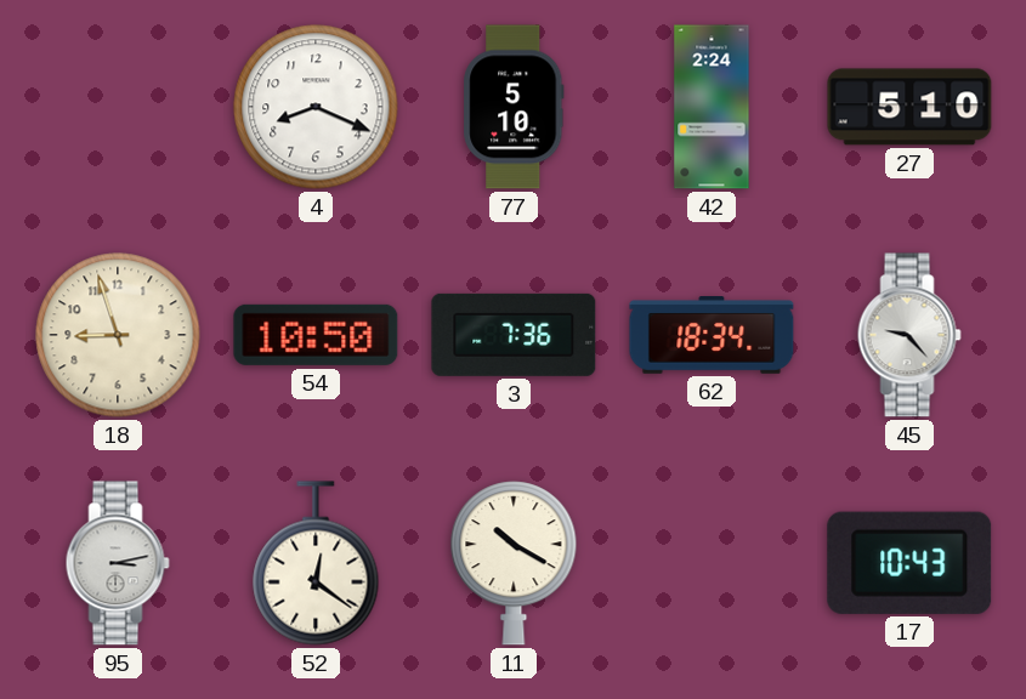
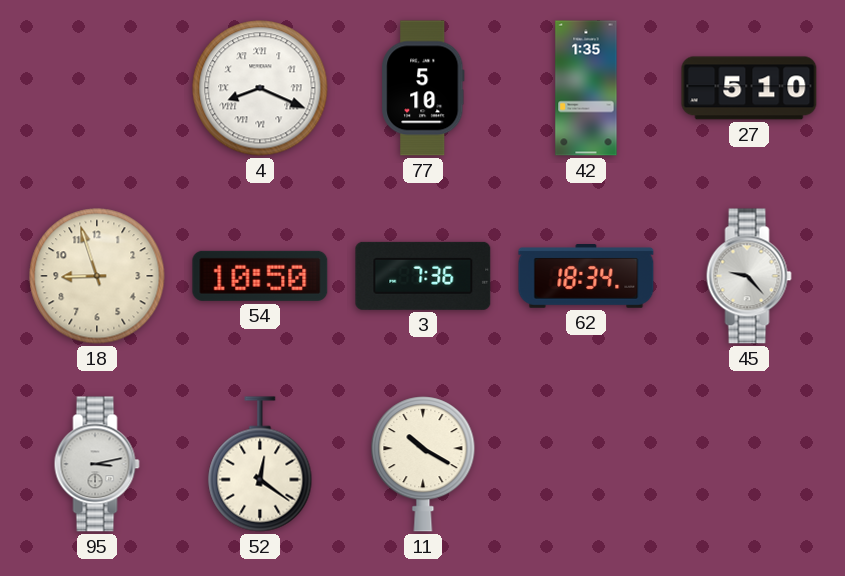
4 numerals: Arabic -> Roman
42: 2:24 -> 1:35
17: 10:43 -> none
